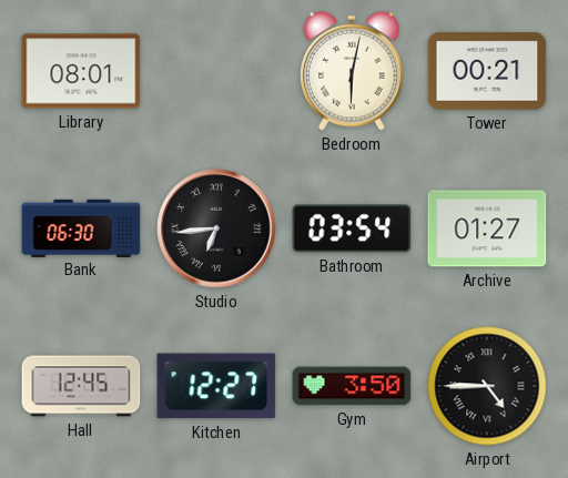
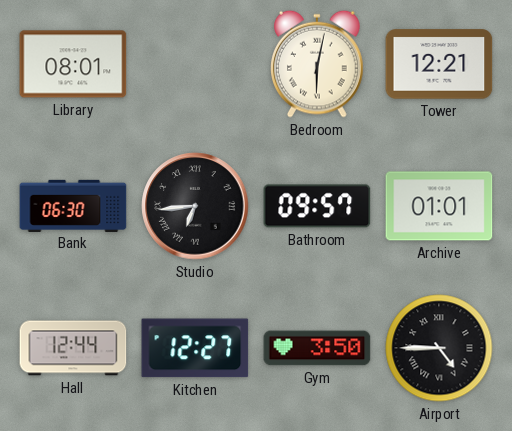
Tower: 00:21 -> 12:21
Bathroom: 03:54 -> 09:57
Archive: 01:27 -> 01:01
Hall: 12:45 -> 12:44
